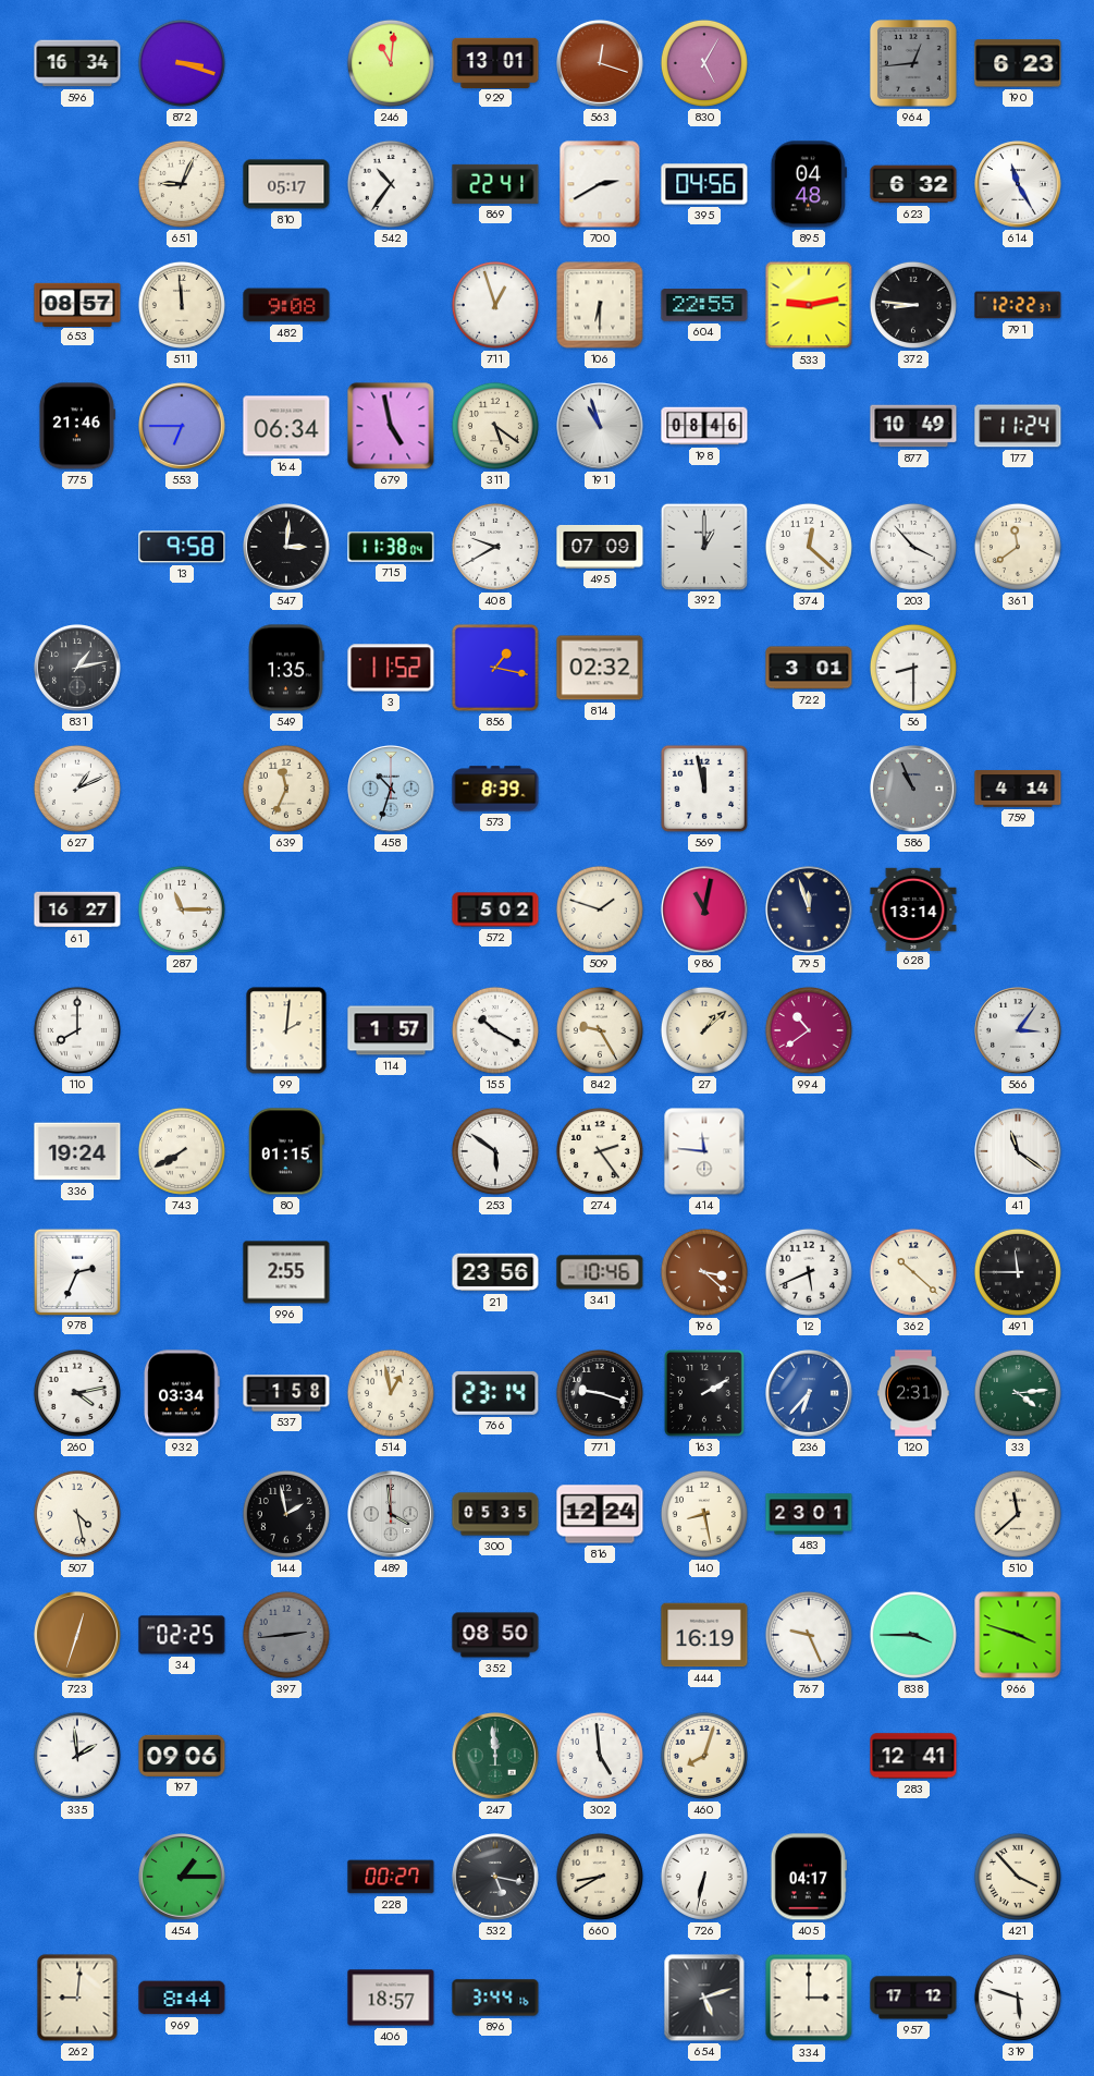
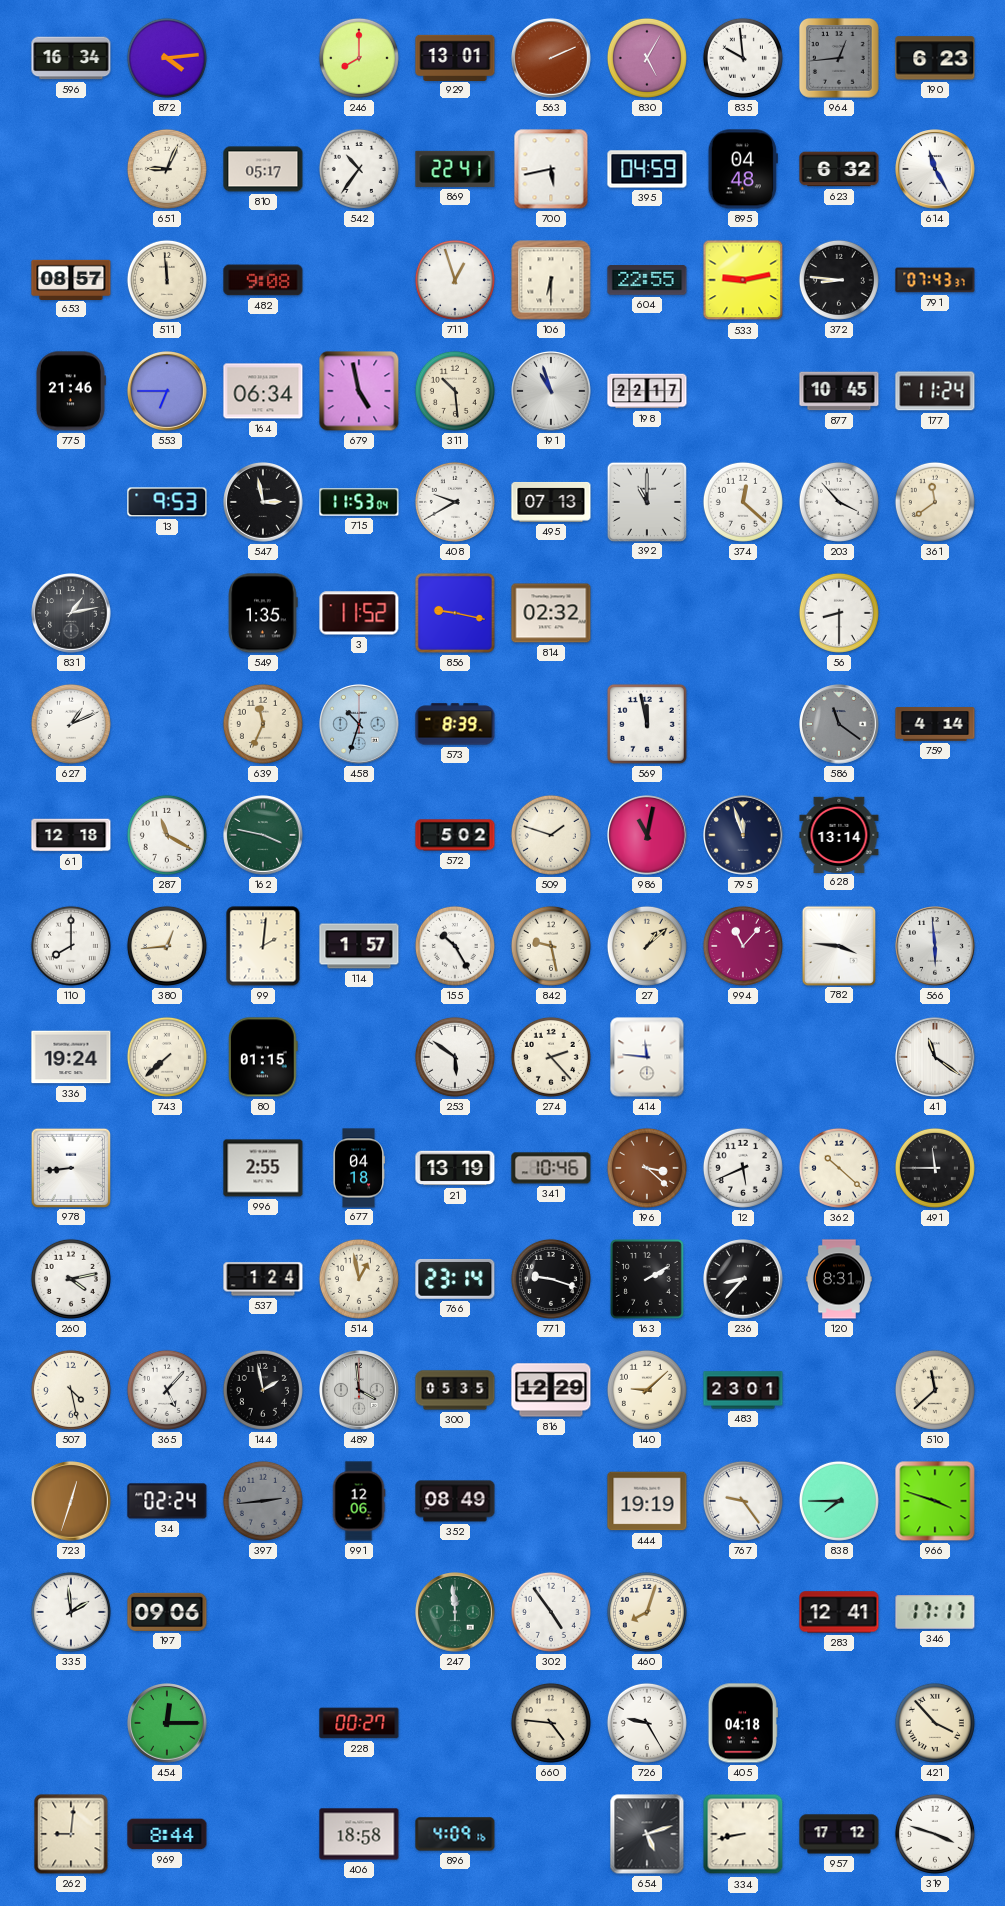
872: 3:18 -> 4:14
246: 11:01 -> 8:00
563: 12:18 -> 2:11
835: none -> 9:59
700: 2:40 -> 5:43
395: 04:56 -> 04:59
791: 12:22 -> 07:43
311: 5:21 -> 10:29
198: 08:46 -> 22:17
877: 10:49 -> 10:45
13: 9:58 -> 9:53
547: 3:01 -> 2:58
715: 11:38 -> 11:53
495: 07:09 -> 07:13
392: 1:00 -> 11:00
856: 1:17 -> 9:17
722: 3:01 -> none
586: 10:56 -> 11:21
61: 16:27 -> 12:18
287: 11:15 -> 11:20
162: none -> 3:47
380: none -> 12:44
155: 10:20 -> 10:25
842: 9:25 -> 9:28
994: 10:39 -> 11:07
782: none -> 3:46
566: 3:06 -> 5:59
743: 7:40 -> 7:38
274: 2:24 -> 2:23
978: 2:34 -> 8:44
677: none -> 04:18
21: 23:56 -> 13:19
932: 03:34 -> none
537: 1:58 -> 1:24
236: 6:37 -> 8:37
236 dial: blue -> black
120: 2:31 -> 8:31
33: 4:14 -> none
365: none -> 5:07
816: 12:24 -> 12:29
140: 8:28 -> 9:08
34: 02:25 -> 02:24
991: none -> 12:06
352: 08:50 -> 08:49
444: 16:19 -> 19:19
767: 9:26 -> 9:24
838: 3:45 -> 7:45
302: 4:59 -> 4:54
346: none -> 17:17
454: 1:15 -> 12:15
532: 5:17 -> none
660: 8:40 -> 4:46
726: 6:32 -> 9:25
405: 04:17 -> 04:18
406: 18:57 -> 18:58
896: 3:44 -> 4:09
334: 3:00 -> 8:43
319: 5:48 -> 3:48
